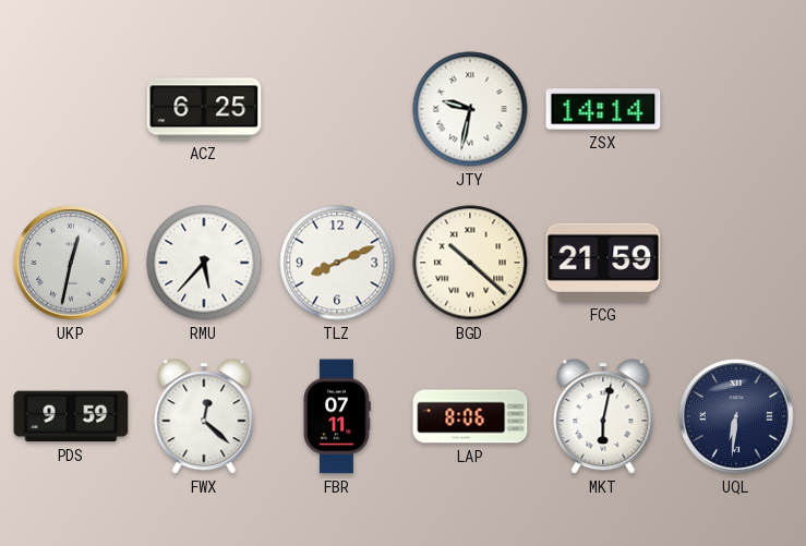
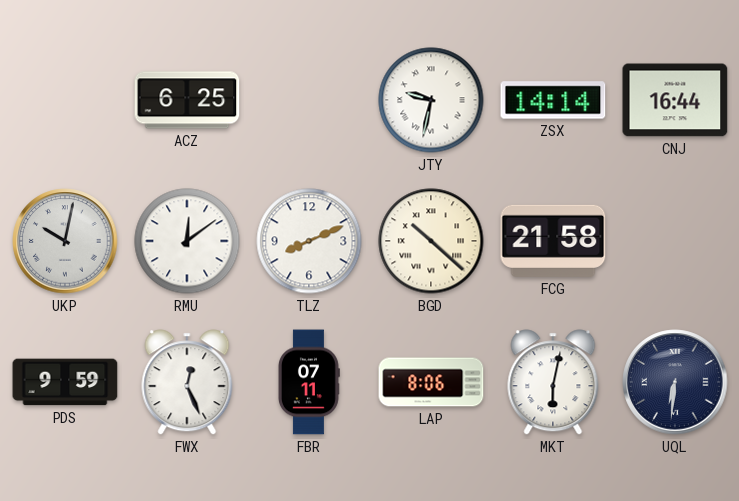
CNJ: none -> 16:44
UKP: 12:32 -> 10:02
RMU: 5:37 -> 12:09
FCG: 21:59 -> 21:58
FWX: 12:22 -> 12:26
